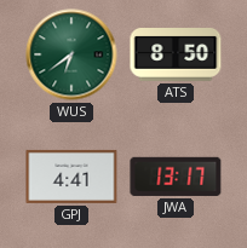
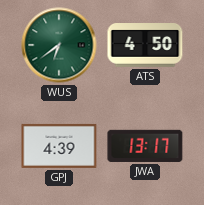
ATS: 8:50 -> 4:50
GPJ: 4:41 -> 4:39
